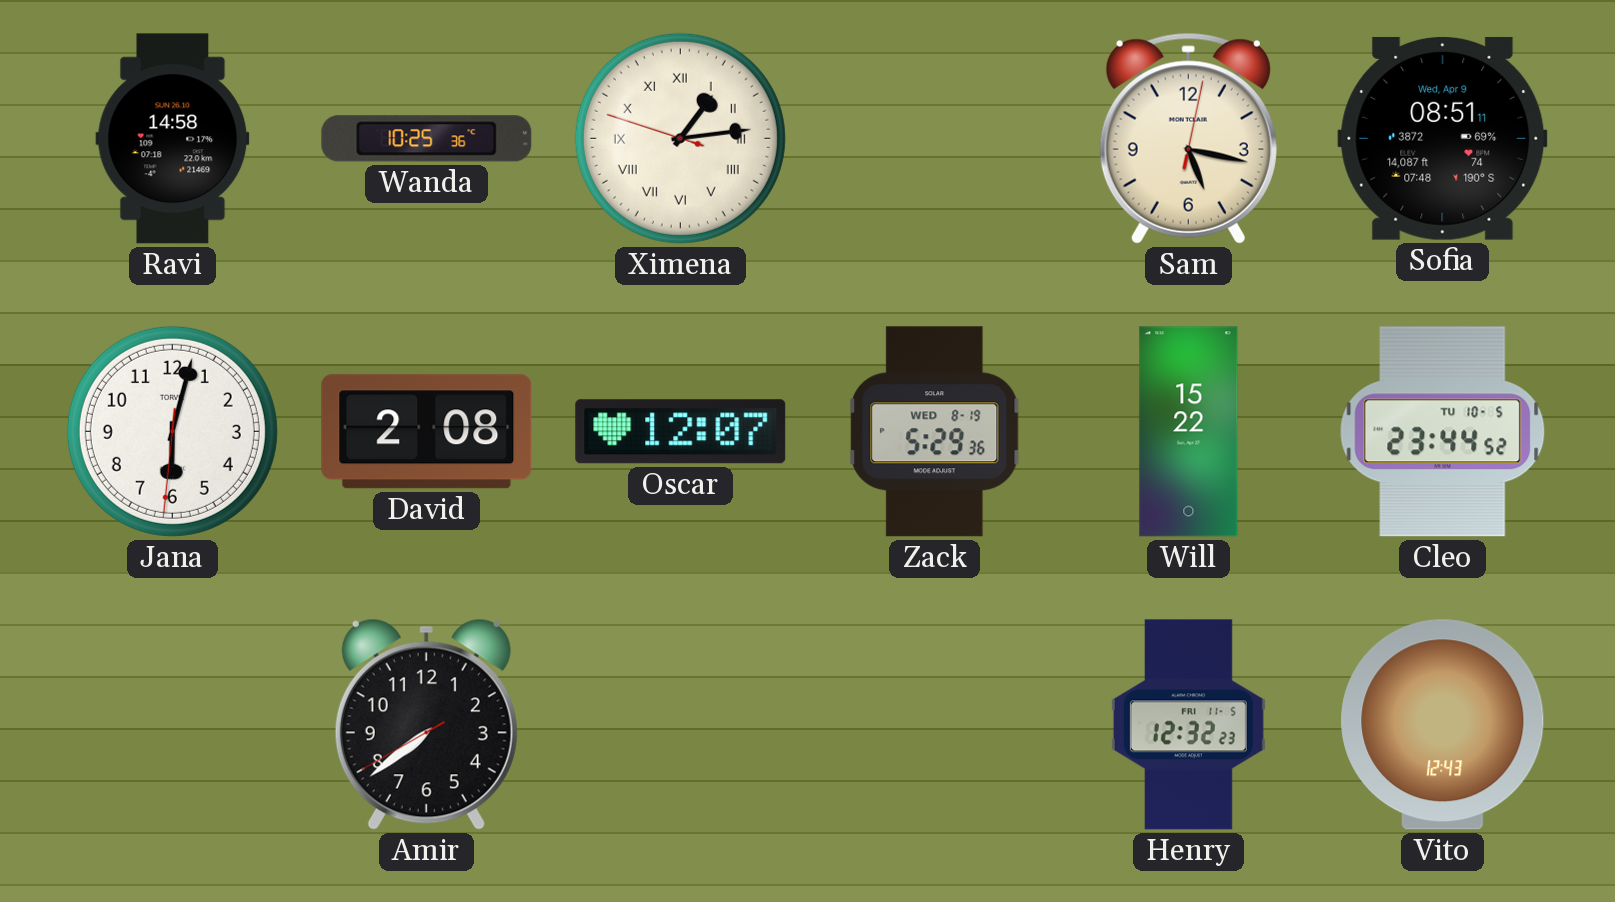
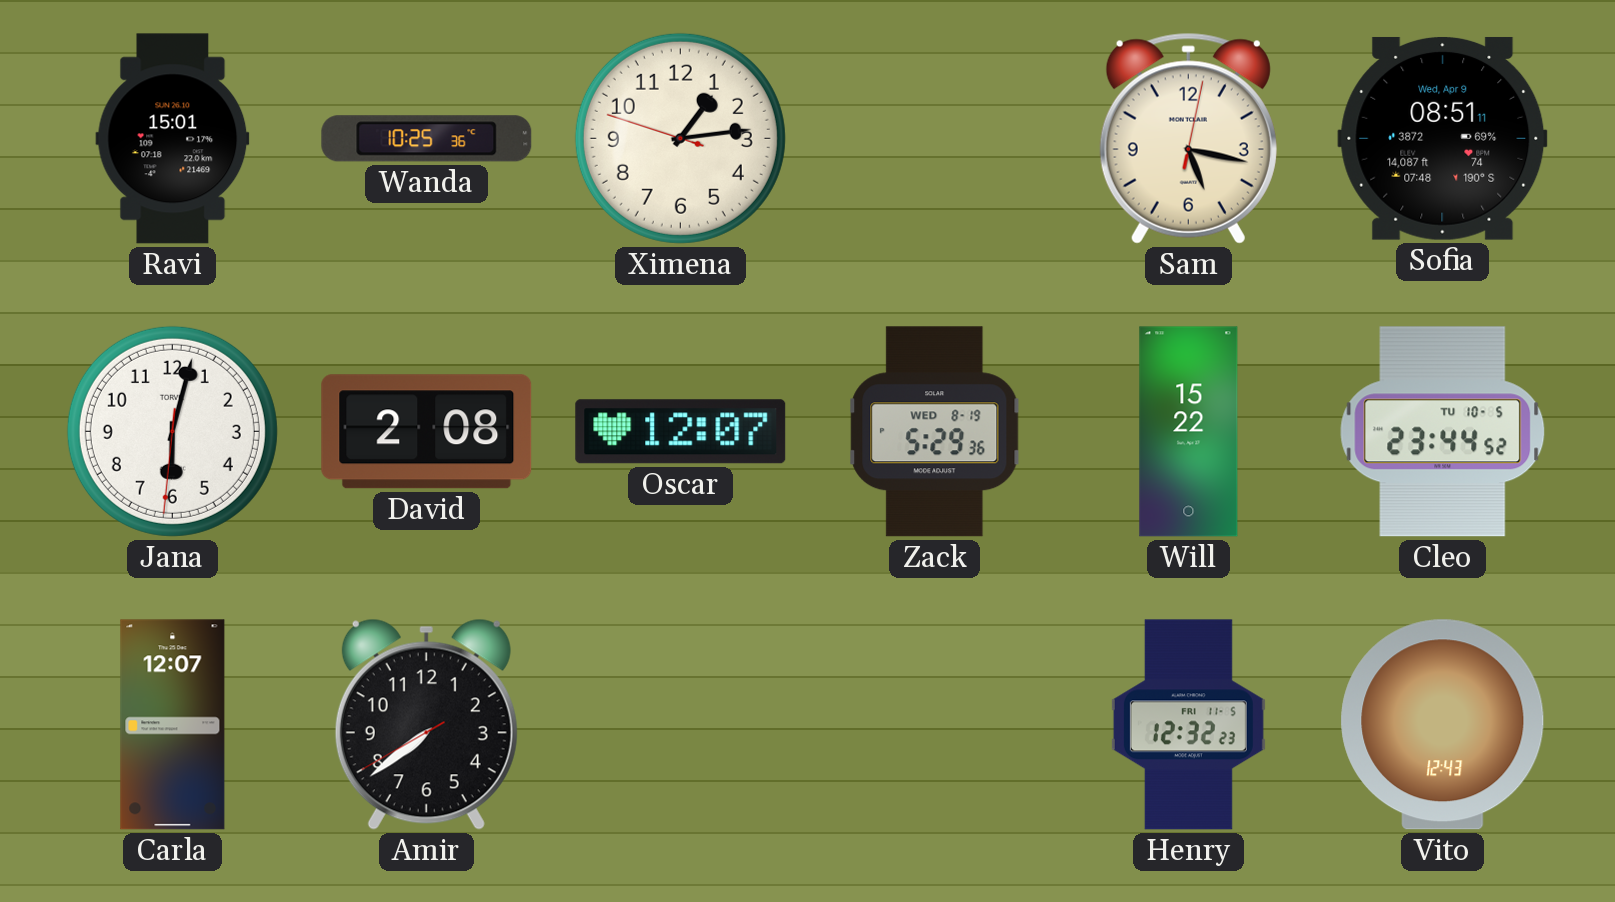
Ravi: 14:58 -> 15:01
Ximena numerals: Roman -> Arabic
Carla: none -> 12:07
